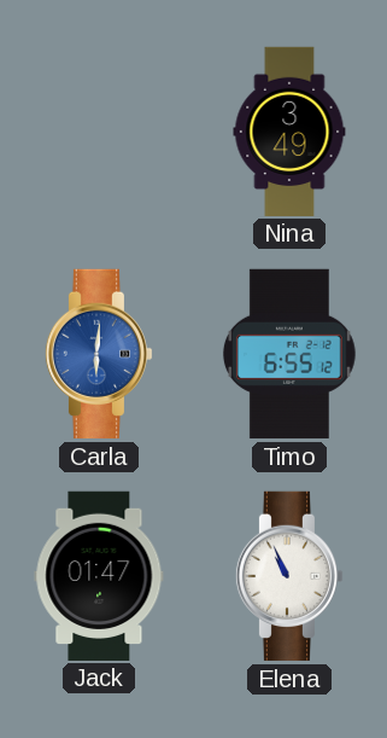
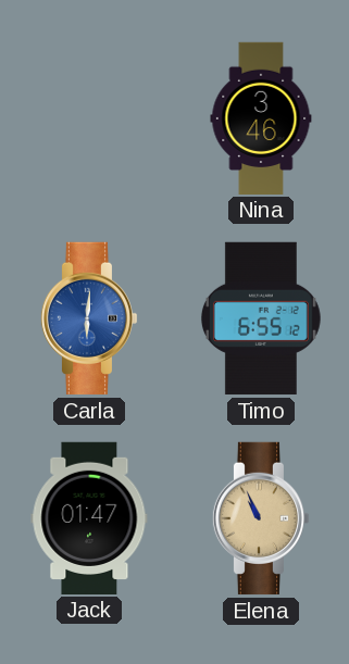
Nina: 3:49 -> 3:46
Elena dial: white -> champagne
